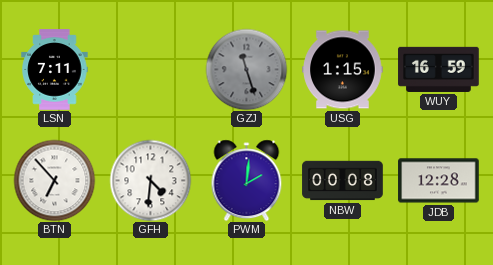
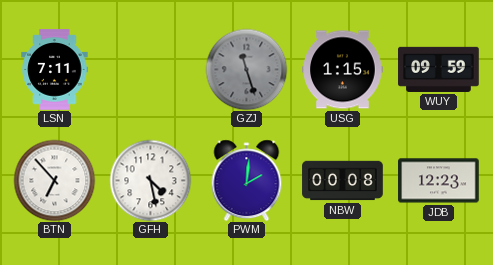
WUY: 16:59 -> 09:59
GFH: 4:31 -> 4:28
JDB: 12:28 -> 12:23
